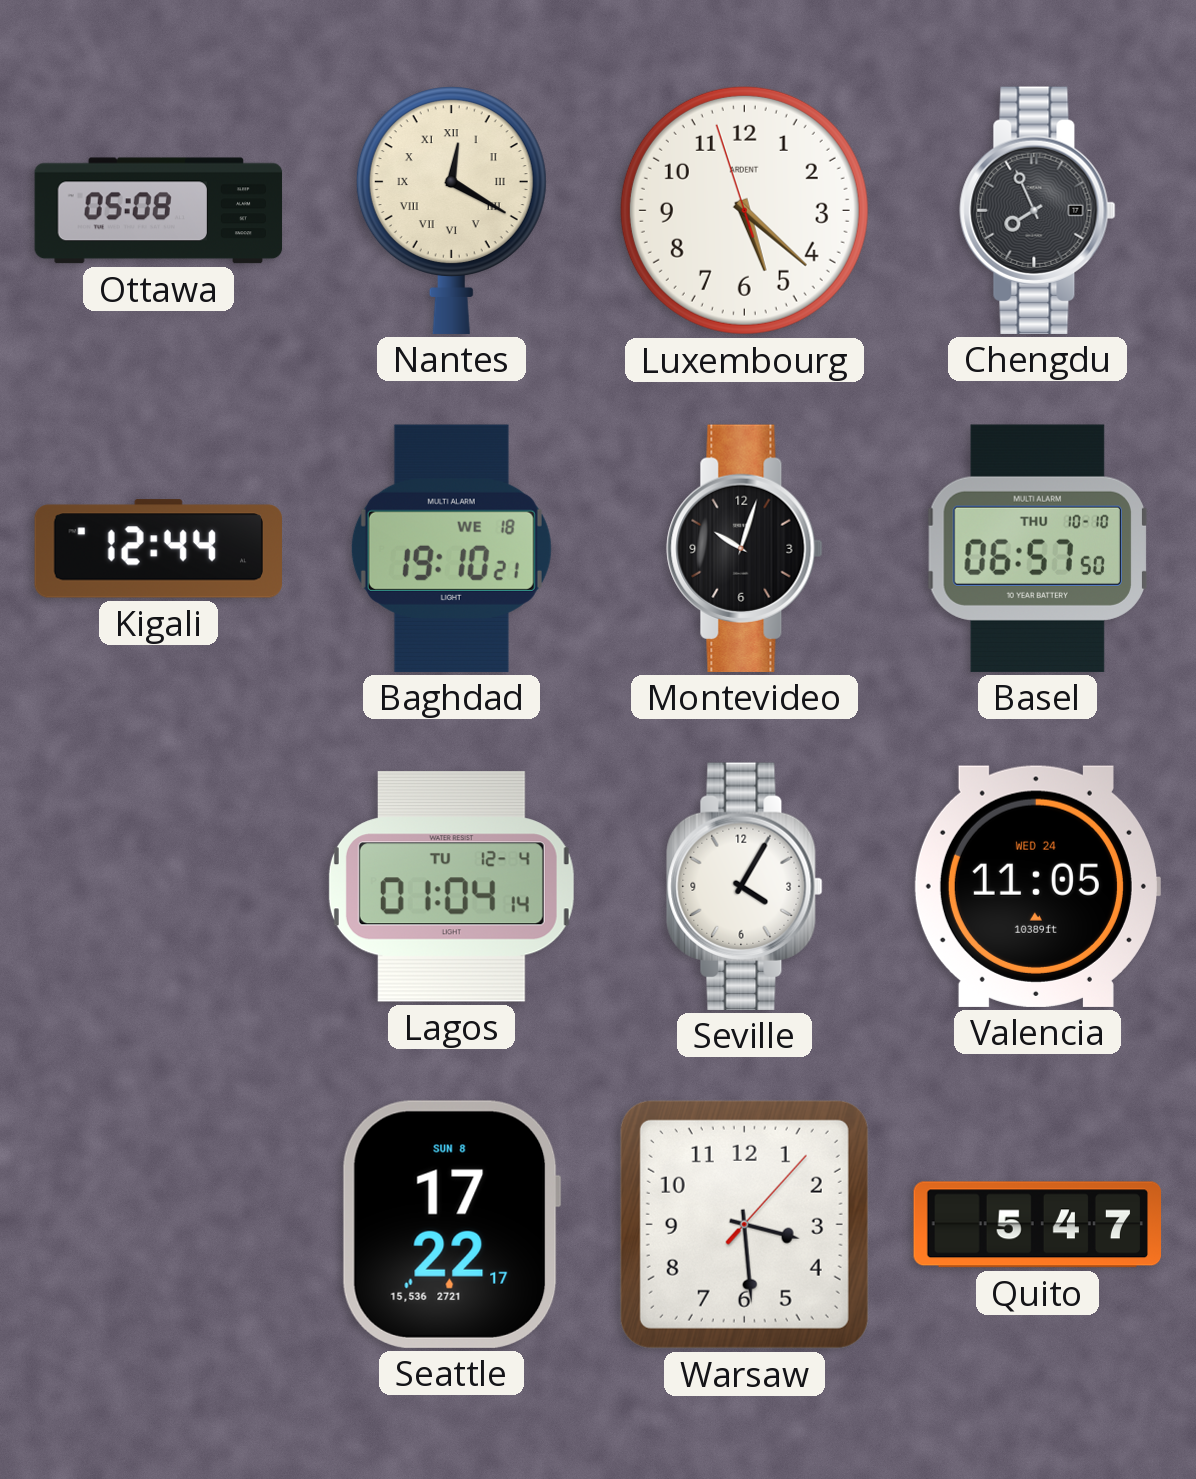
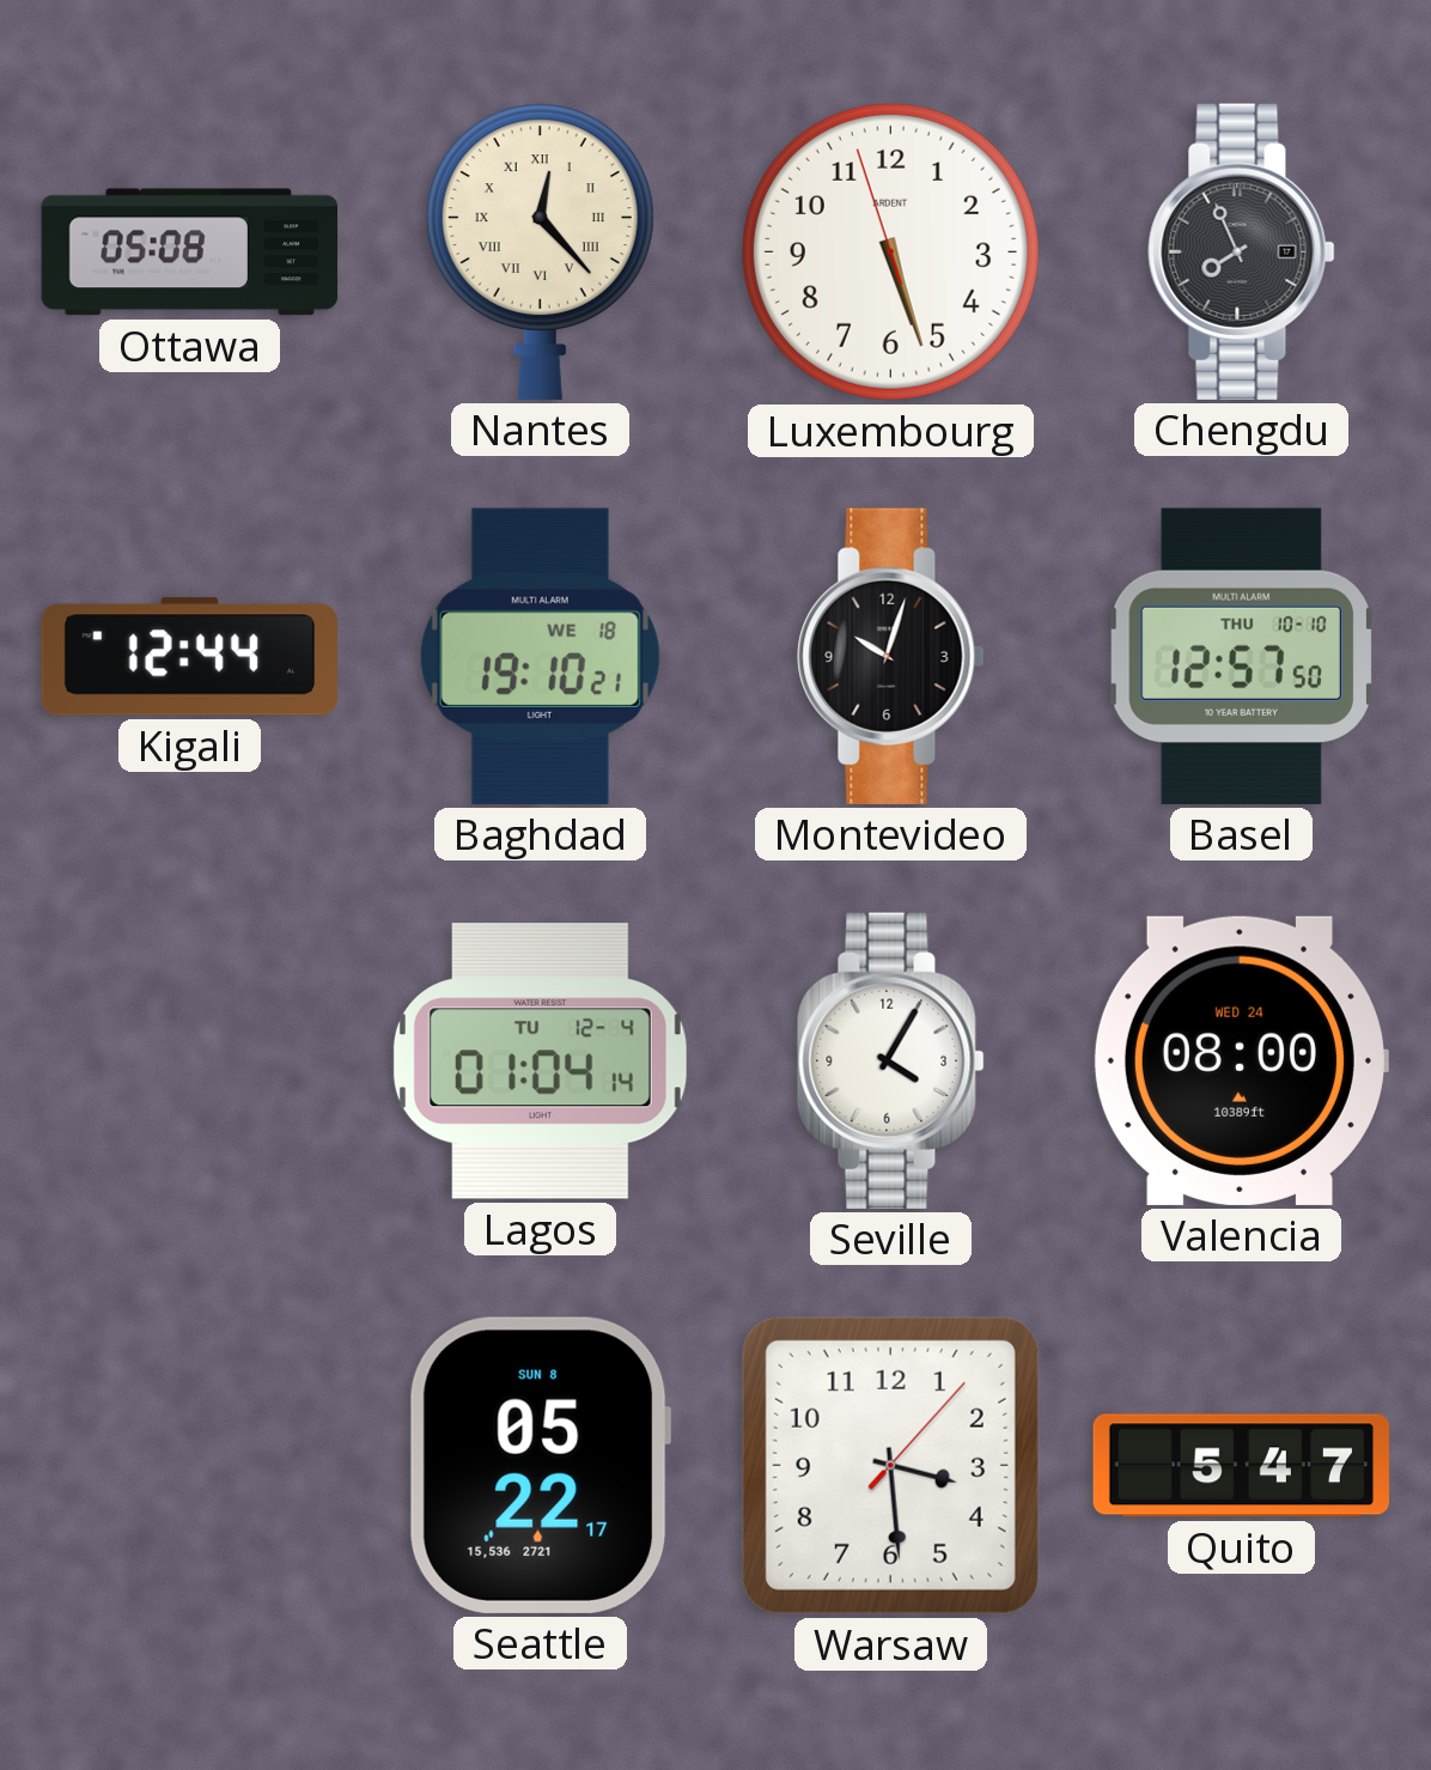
Nantes: 12:20 -> 12:23
Luxembourg: 5:21 -> 5:26
Basel: 06:57 -> 12:57
Valencia: 11:05 -> 08:00
Seattle: 17:22 -> 05:22
